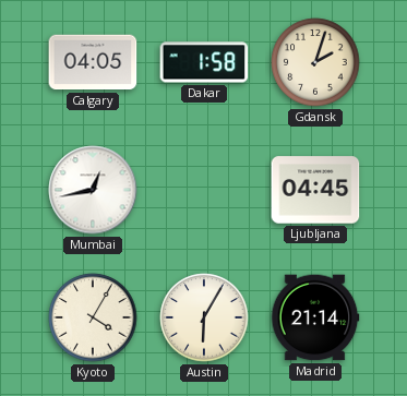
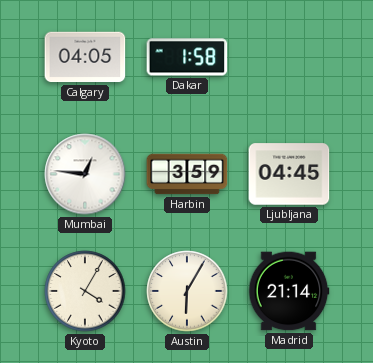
Gdansk: 2:03 -> none
Mumbai: 12:43 -> 12:46
Harbin: none -> 3:59
